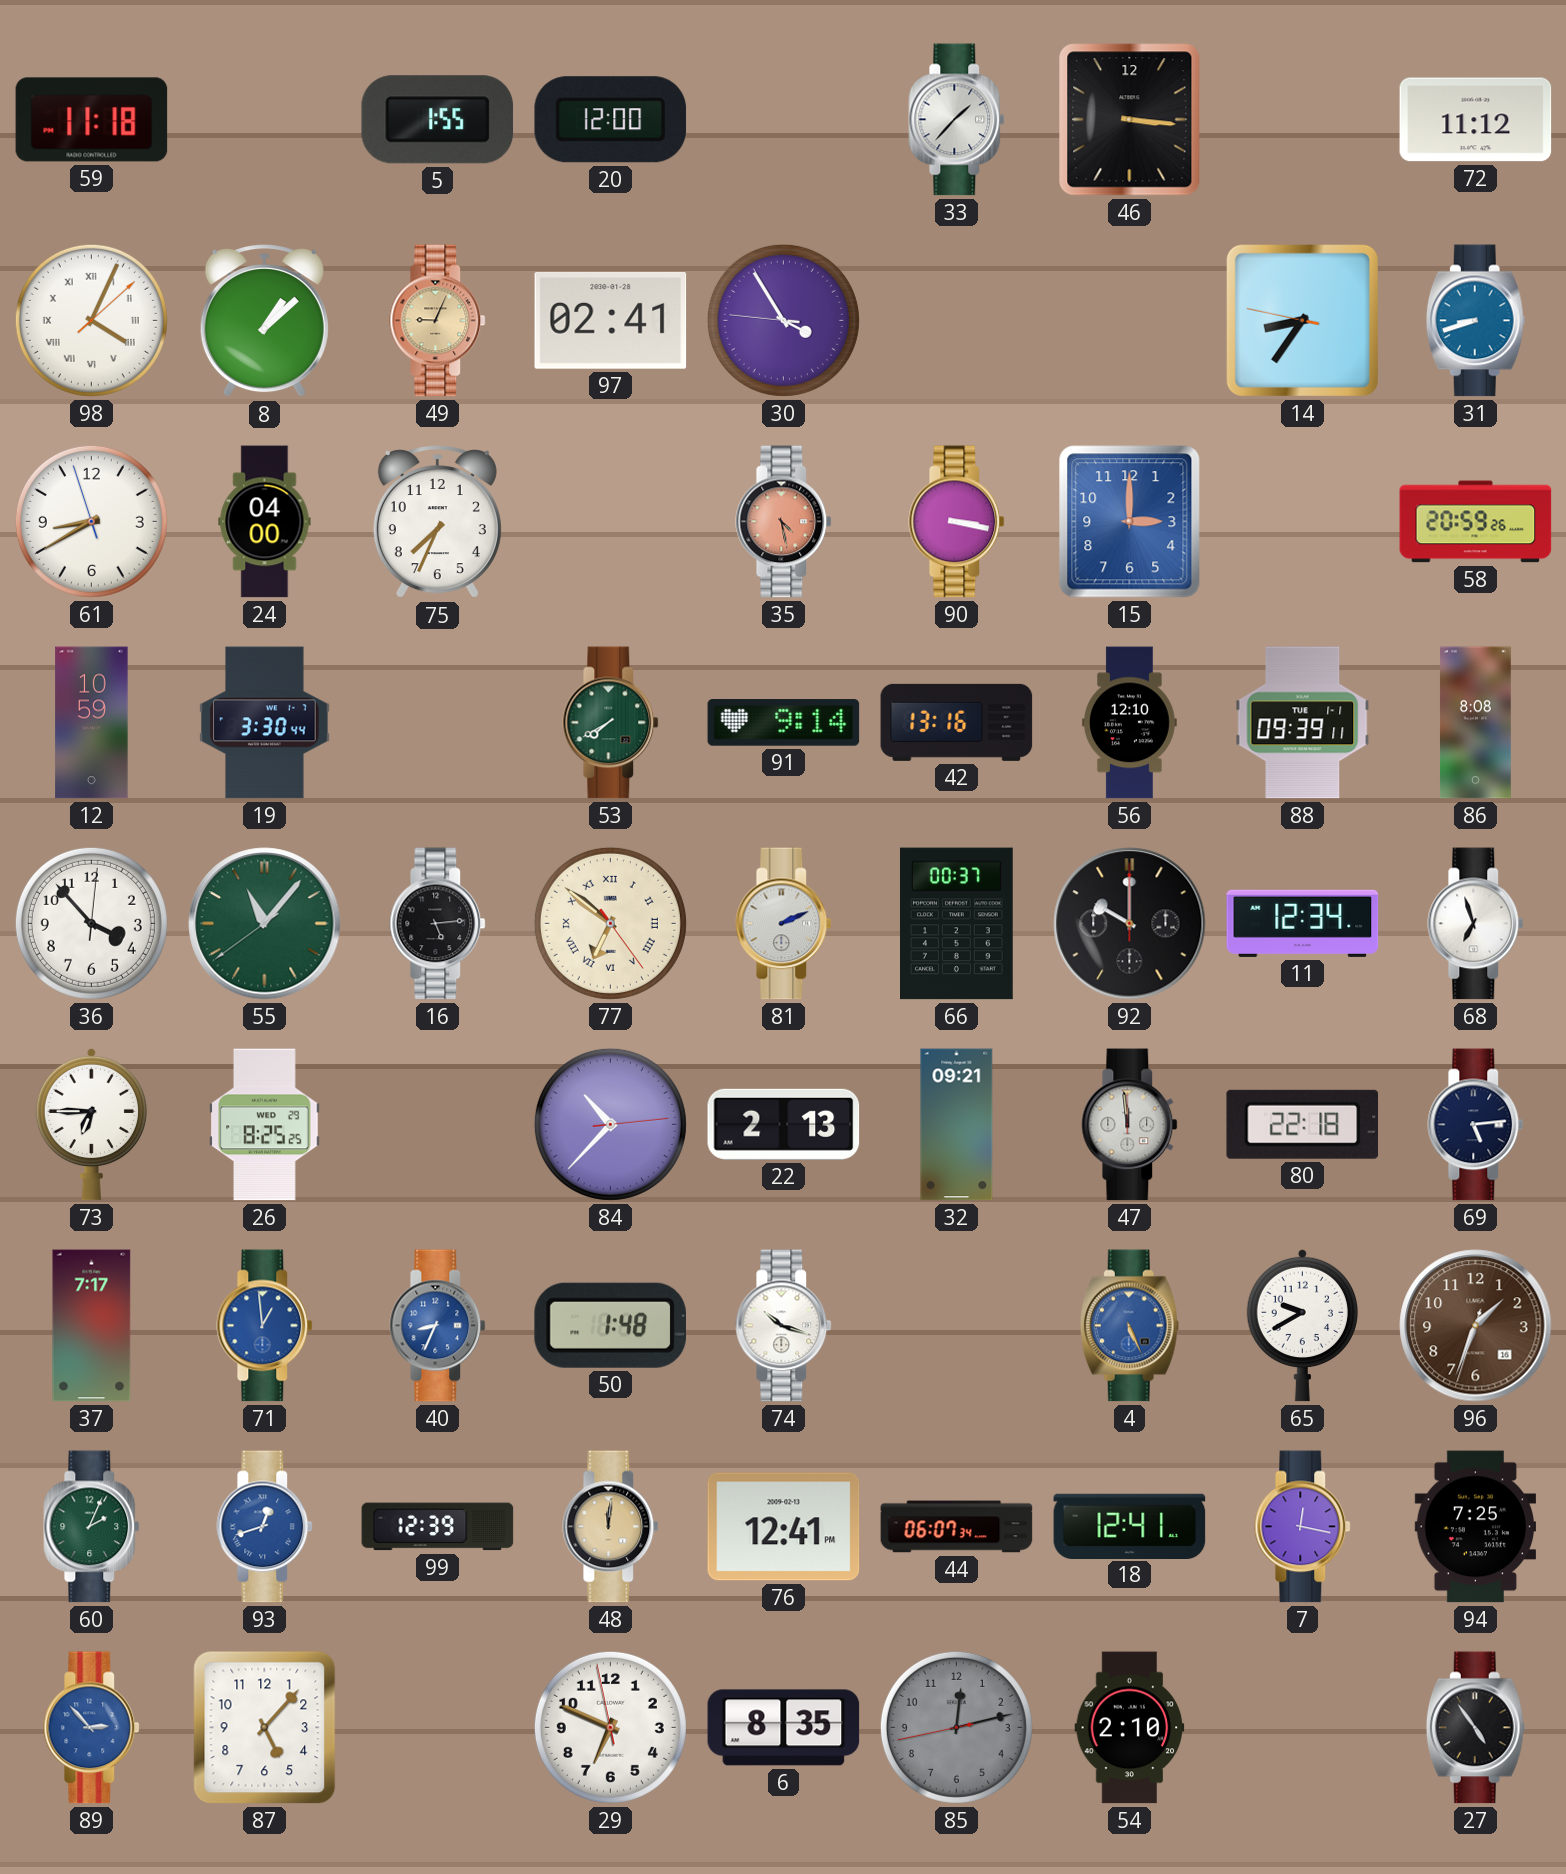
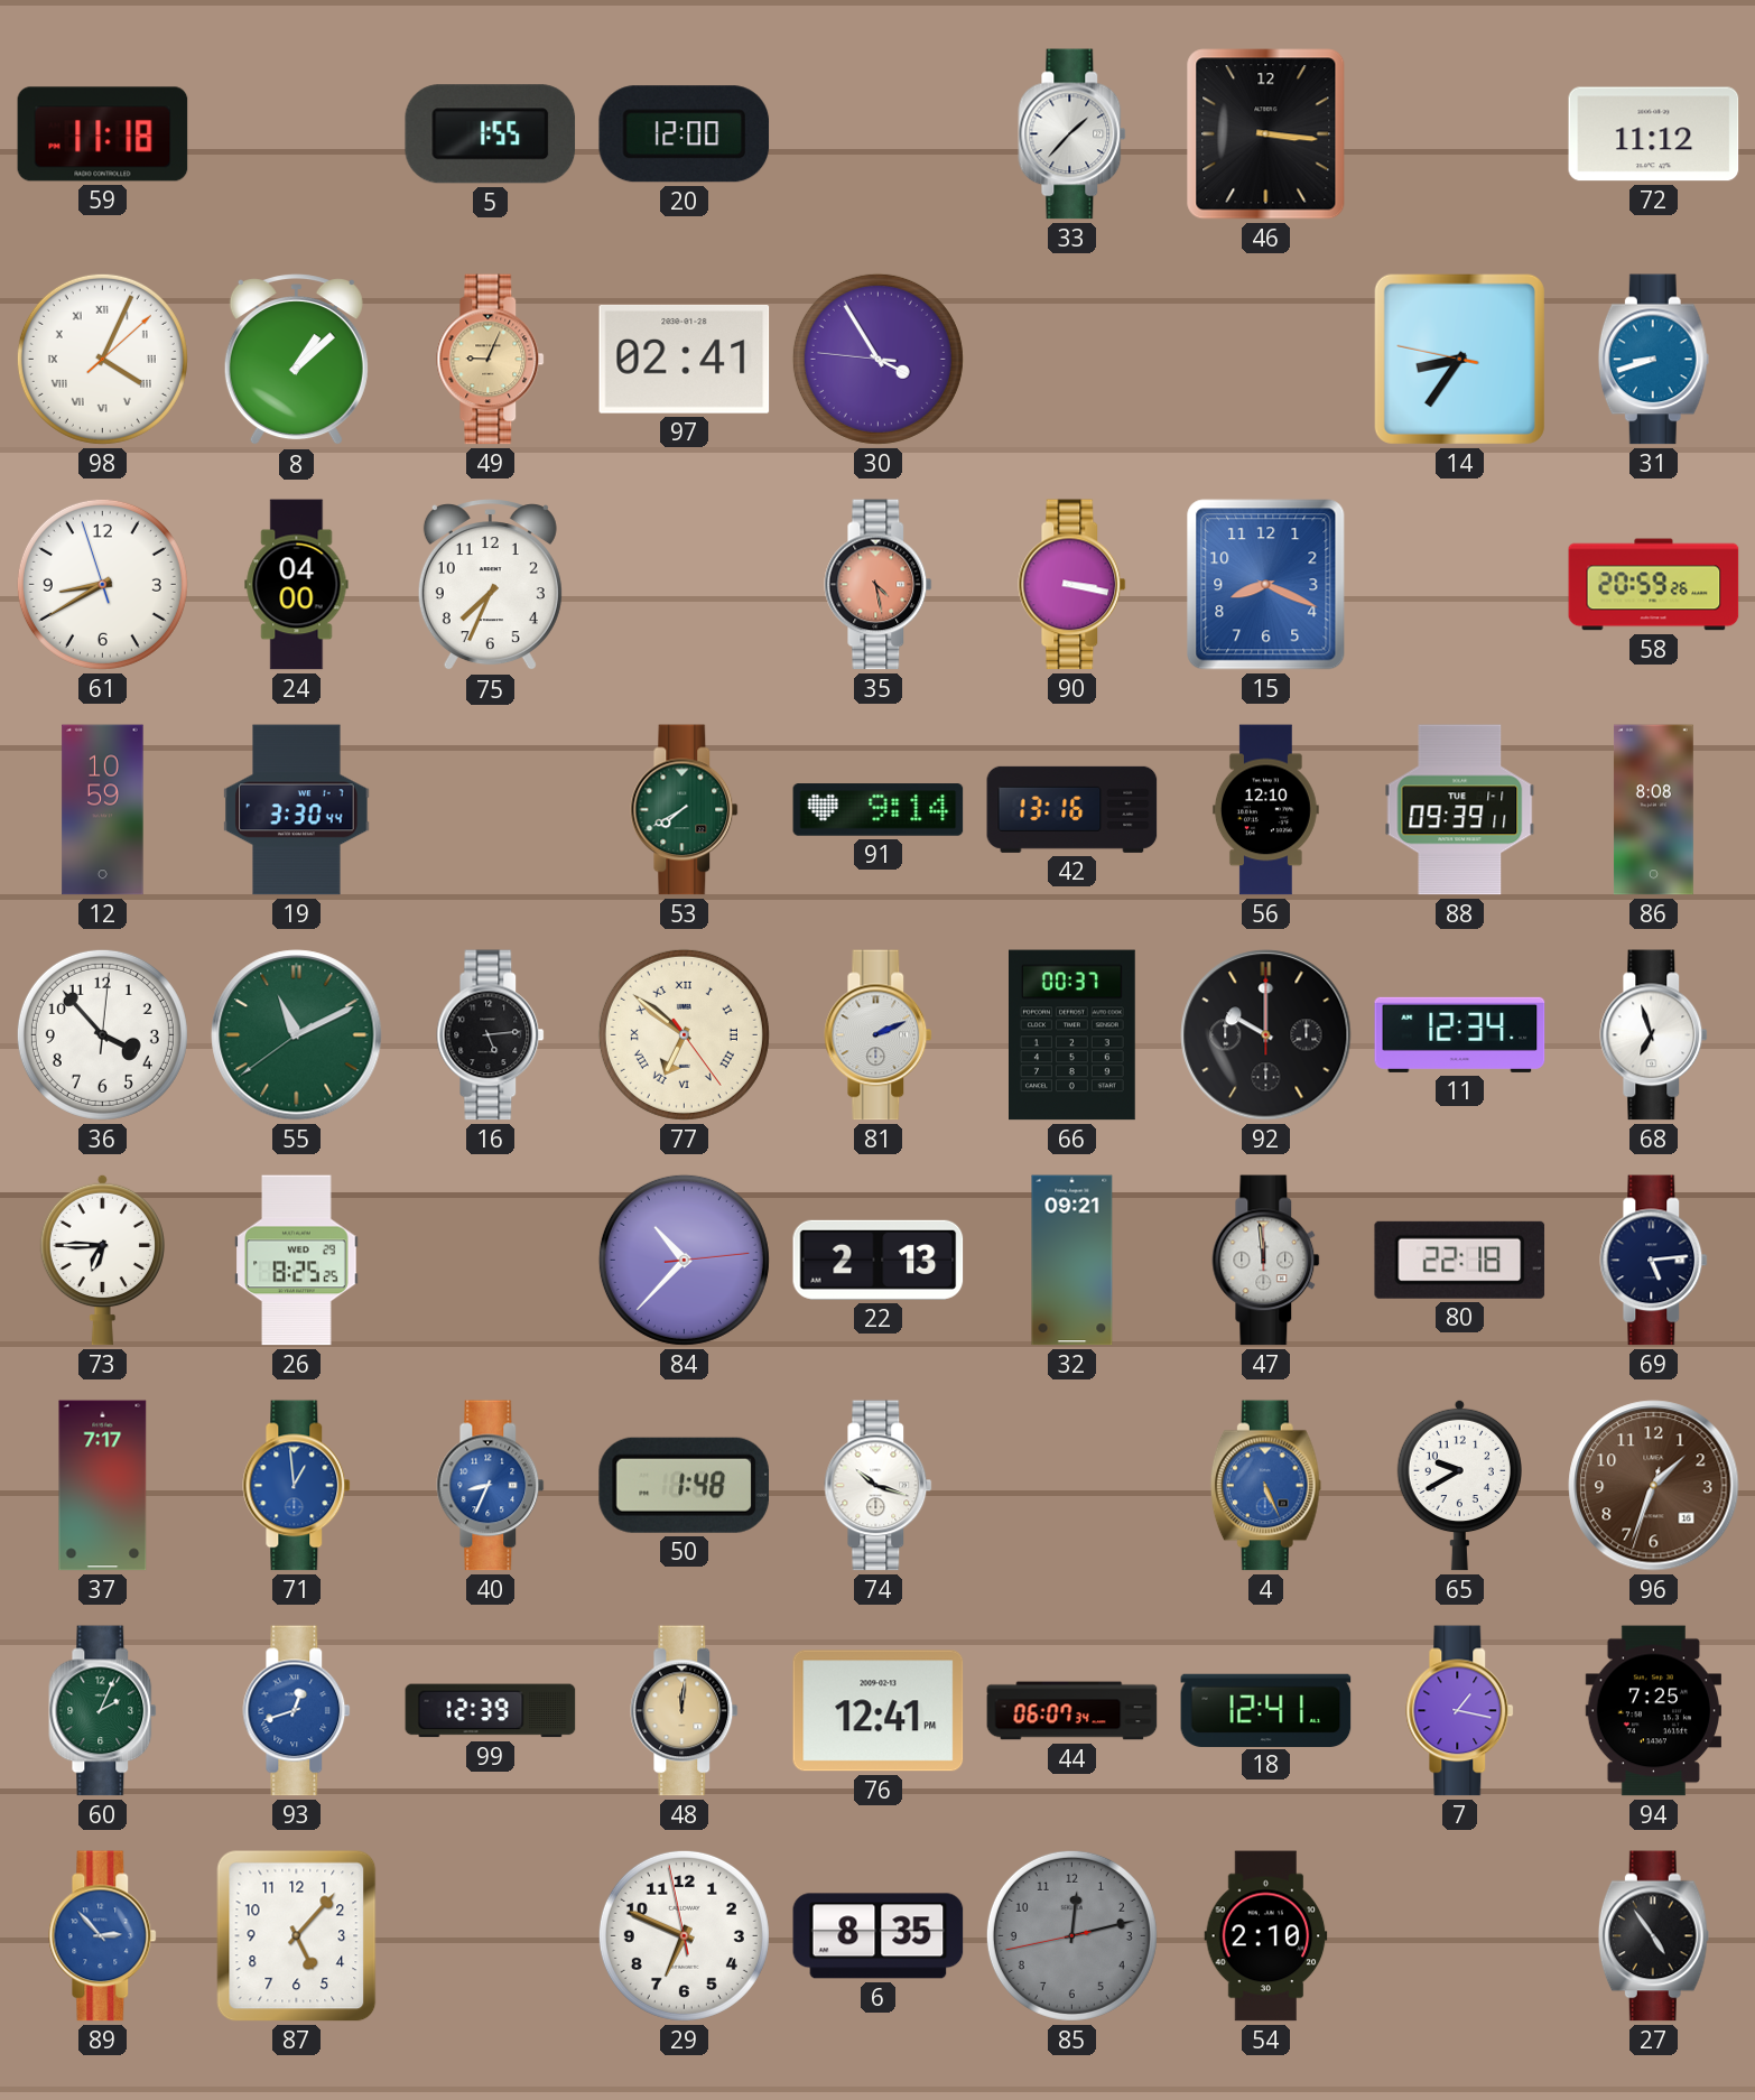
15: 3:00 -> 8:19
55: 11:06 -> 11:10
7: 12:17 -> 1:17
